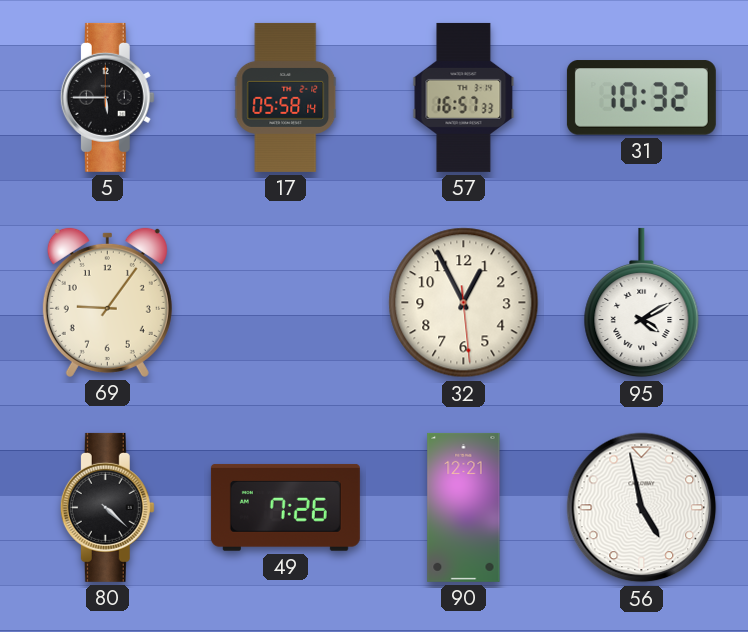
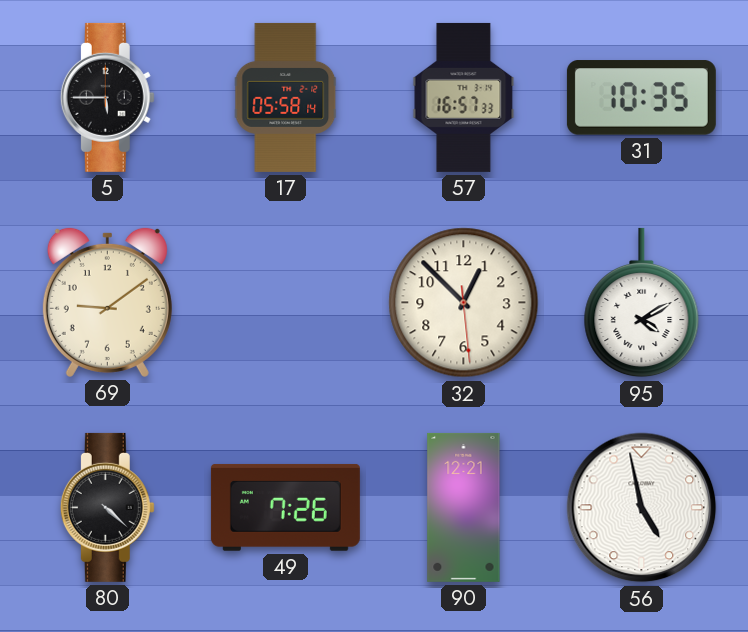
31: 10:32 -> 10:35
69: 9:06 -> 9:09
32: 12:55 -> 12:52
